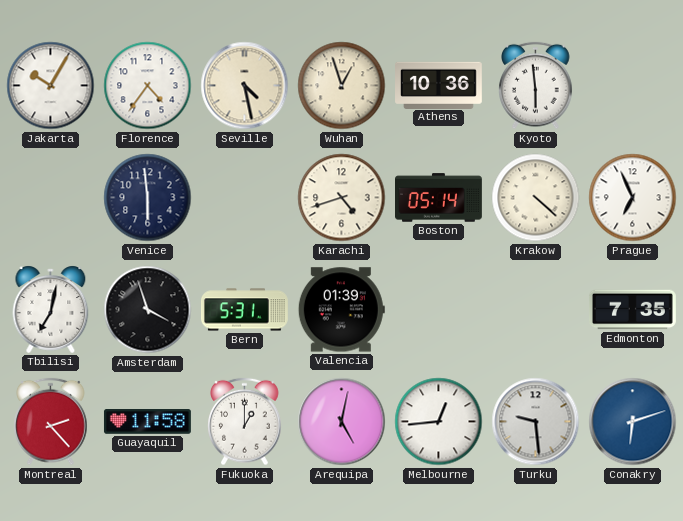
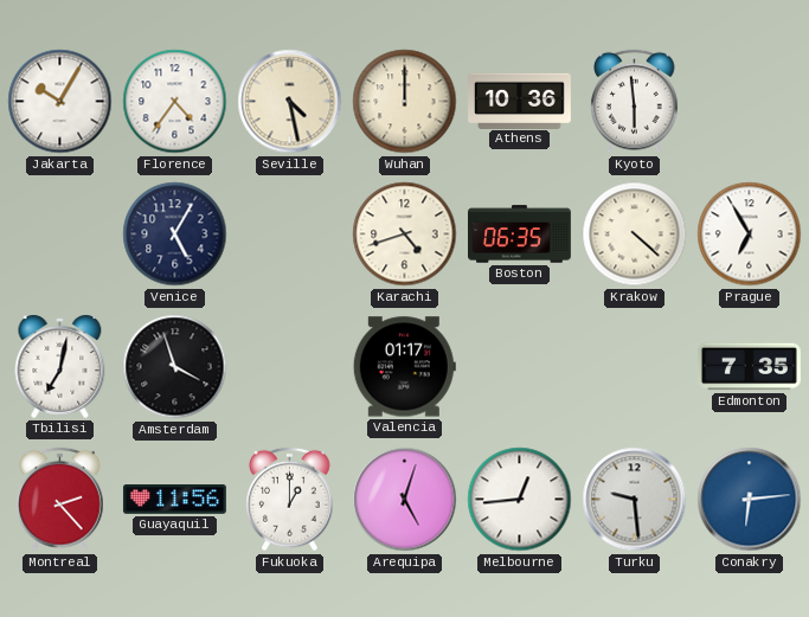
Wuhan: 12:57 -> 12:00
Venice: 5:59 -> 5:05
Boston: 05:14 -> 06:35
Prague: 6:56 -> 6:55
Bern: 5:31 -> none
Valencia: 01:39 -> 01:17
Guayaquil: 11:58 -> 11:56
Arequipa: 5:02 -> 5:03
Conakry: 6:12 -> 6:14
